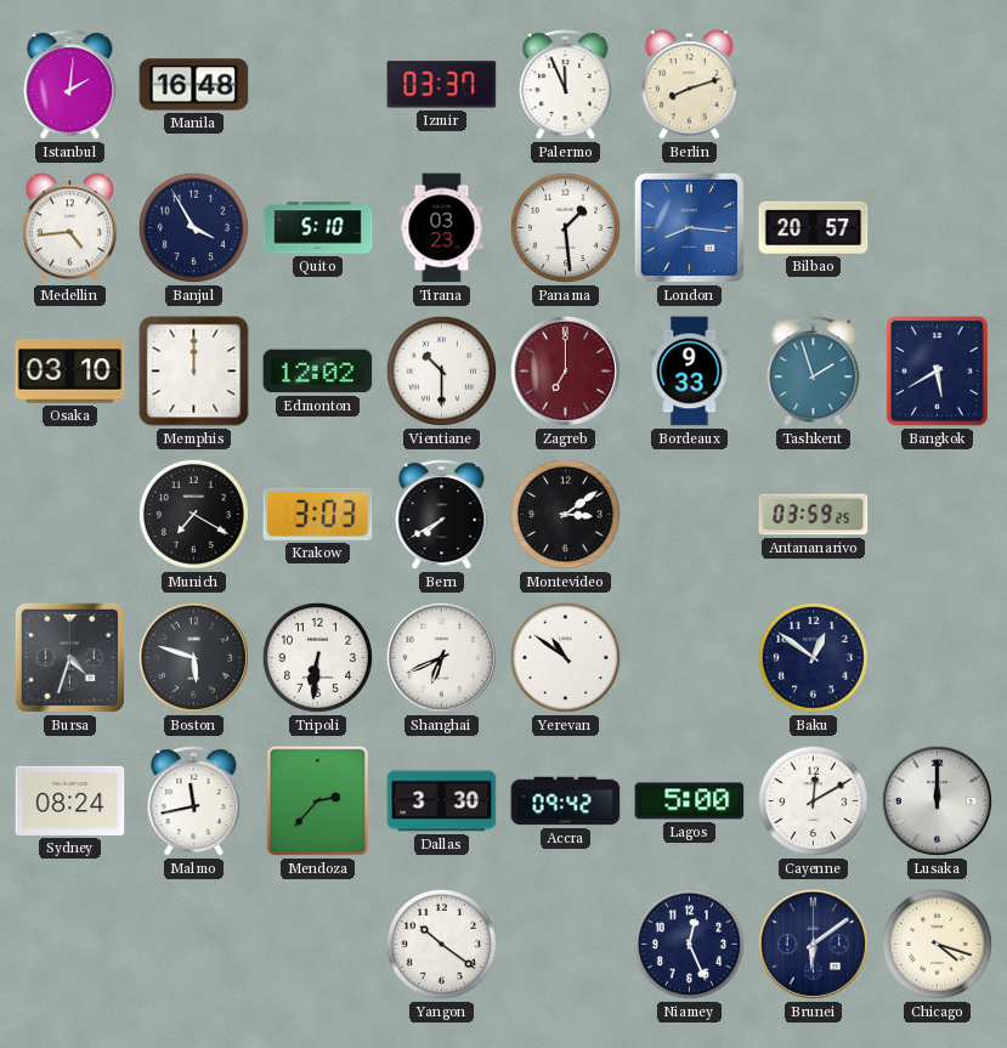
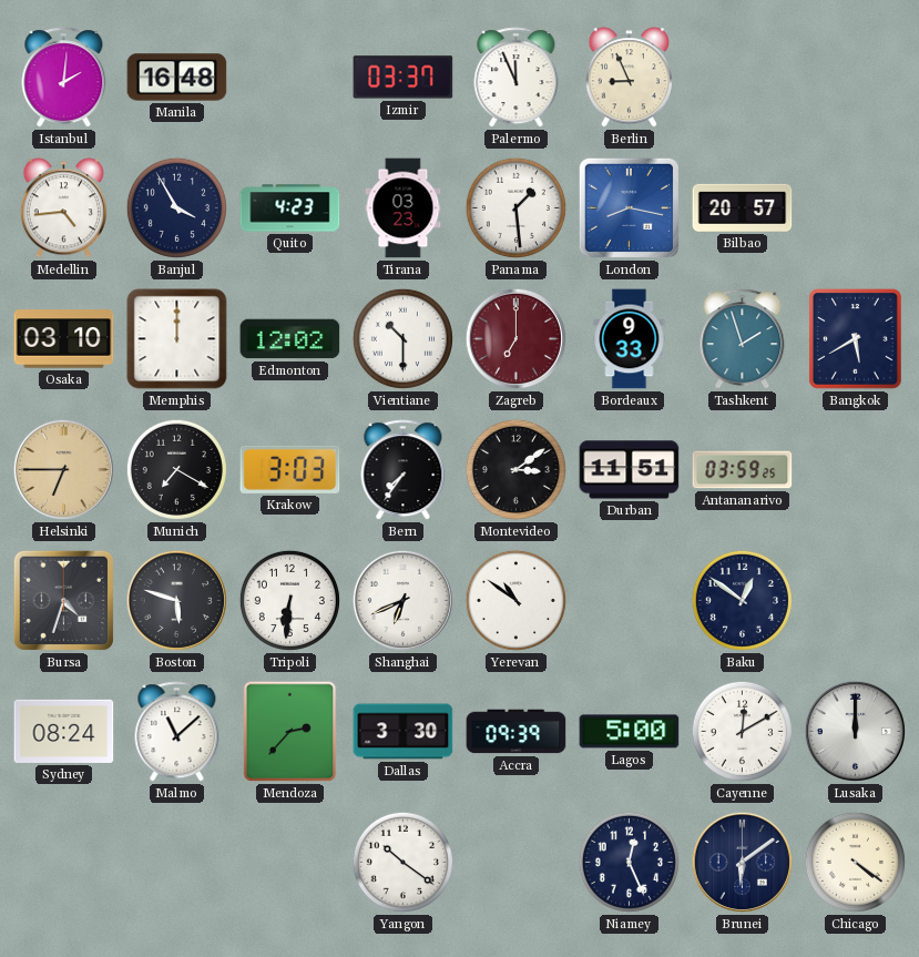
Berlin: 8:12 -> 8:56
Quito: 5:10 -> 4:23
London: 8:16 -> 8:17
Helsinki: none -> 6:45
Bern: 7:40 -> 7:36
Durban: none -> 11:51
Malmo: 11:43 -> 11:08
Accra: 09:42 -> 09:39
Chicago: 4:18 -> 4:21
